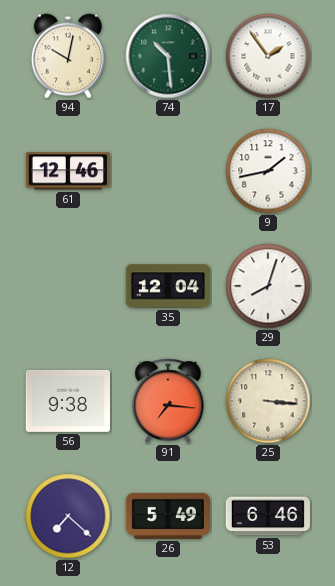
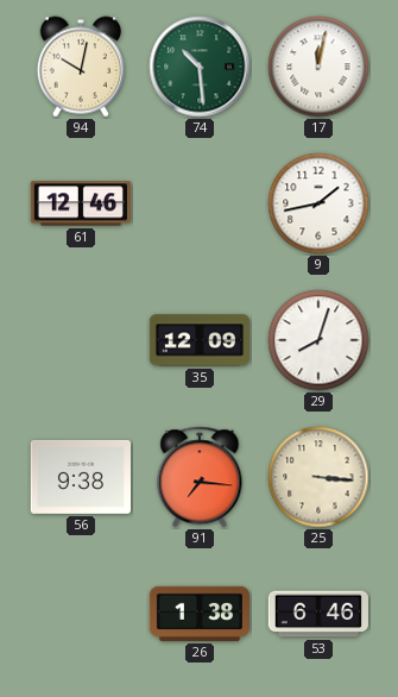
17: 1:54 -> 12:02
35: 12:04 -> 12:09
12: 7:22 -> none
26: 5:49 -> 1:38
